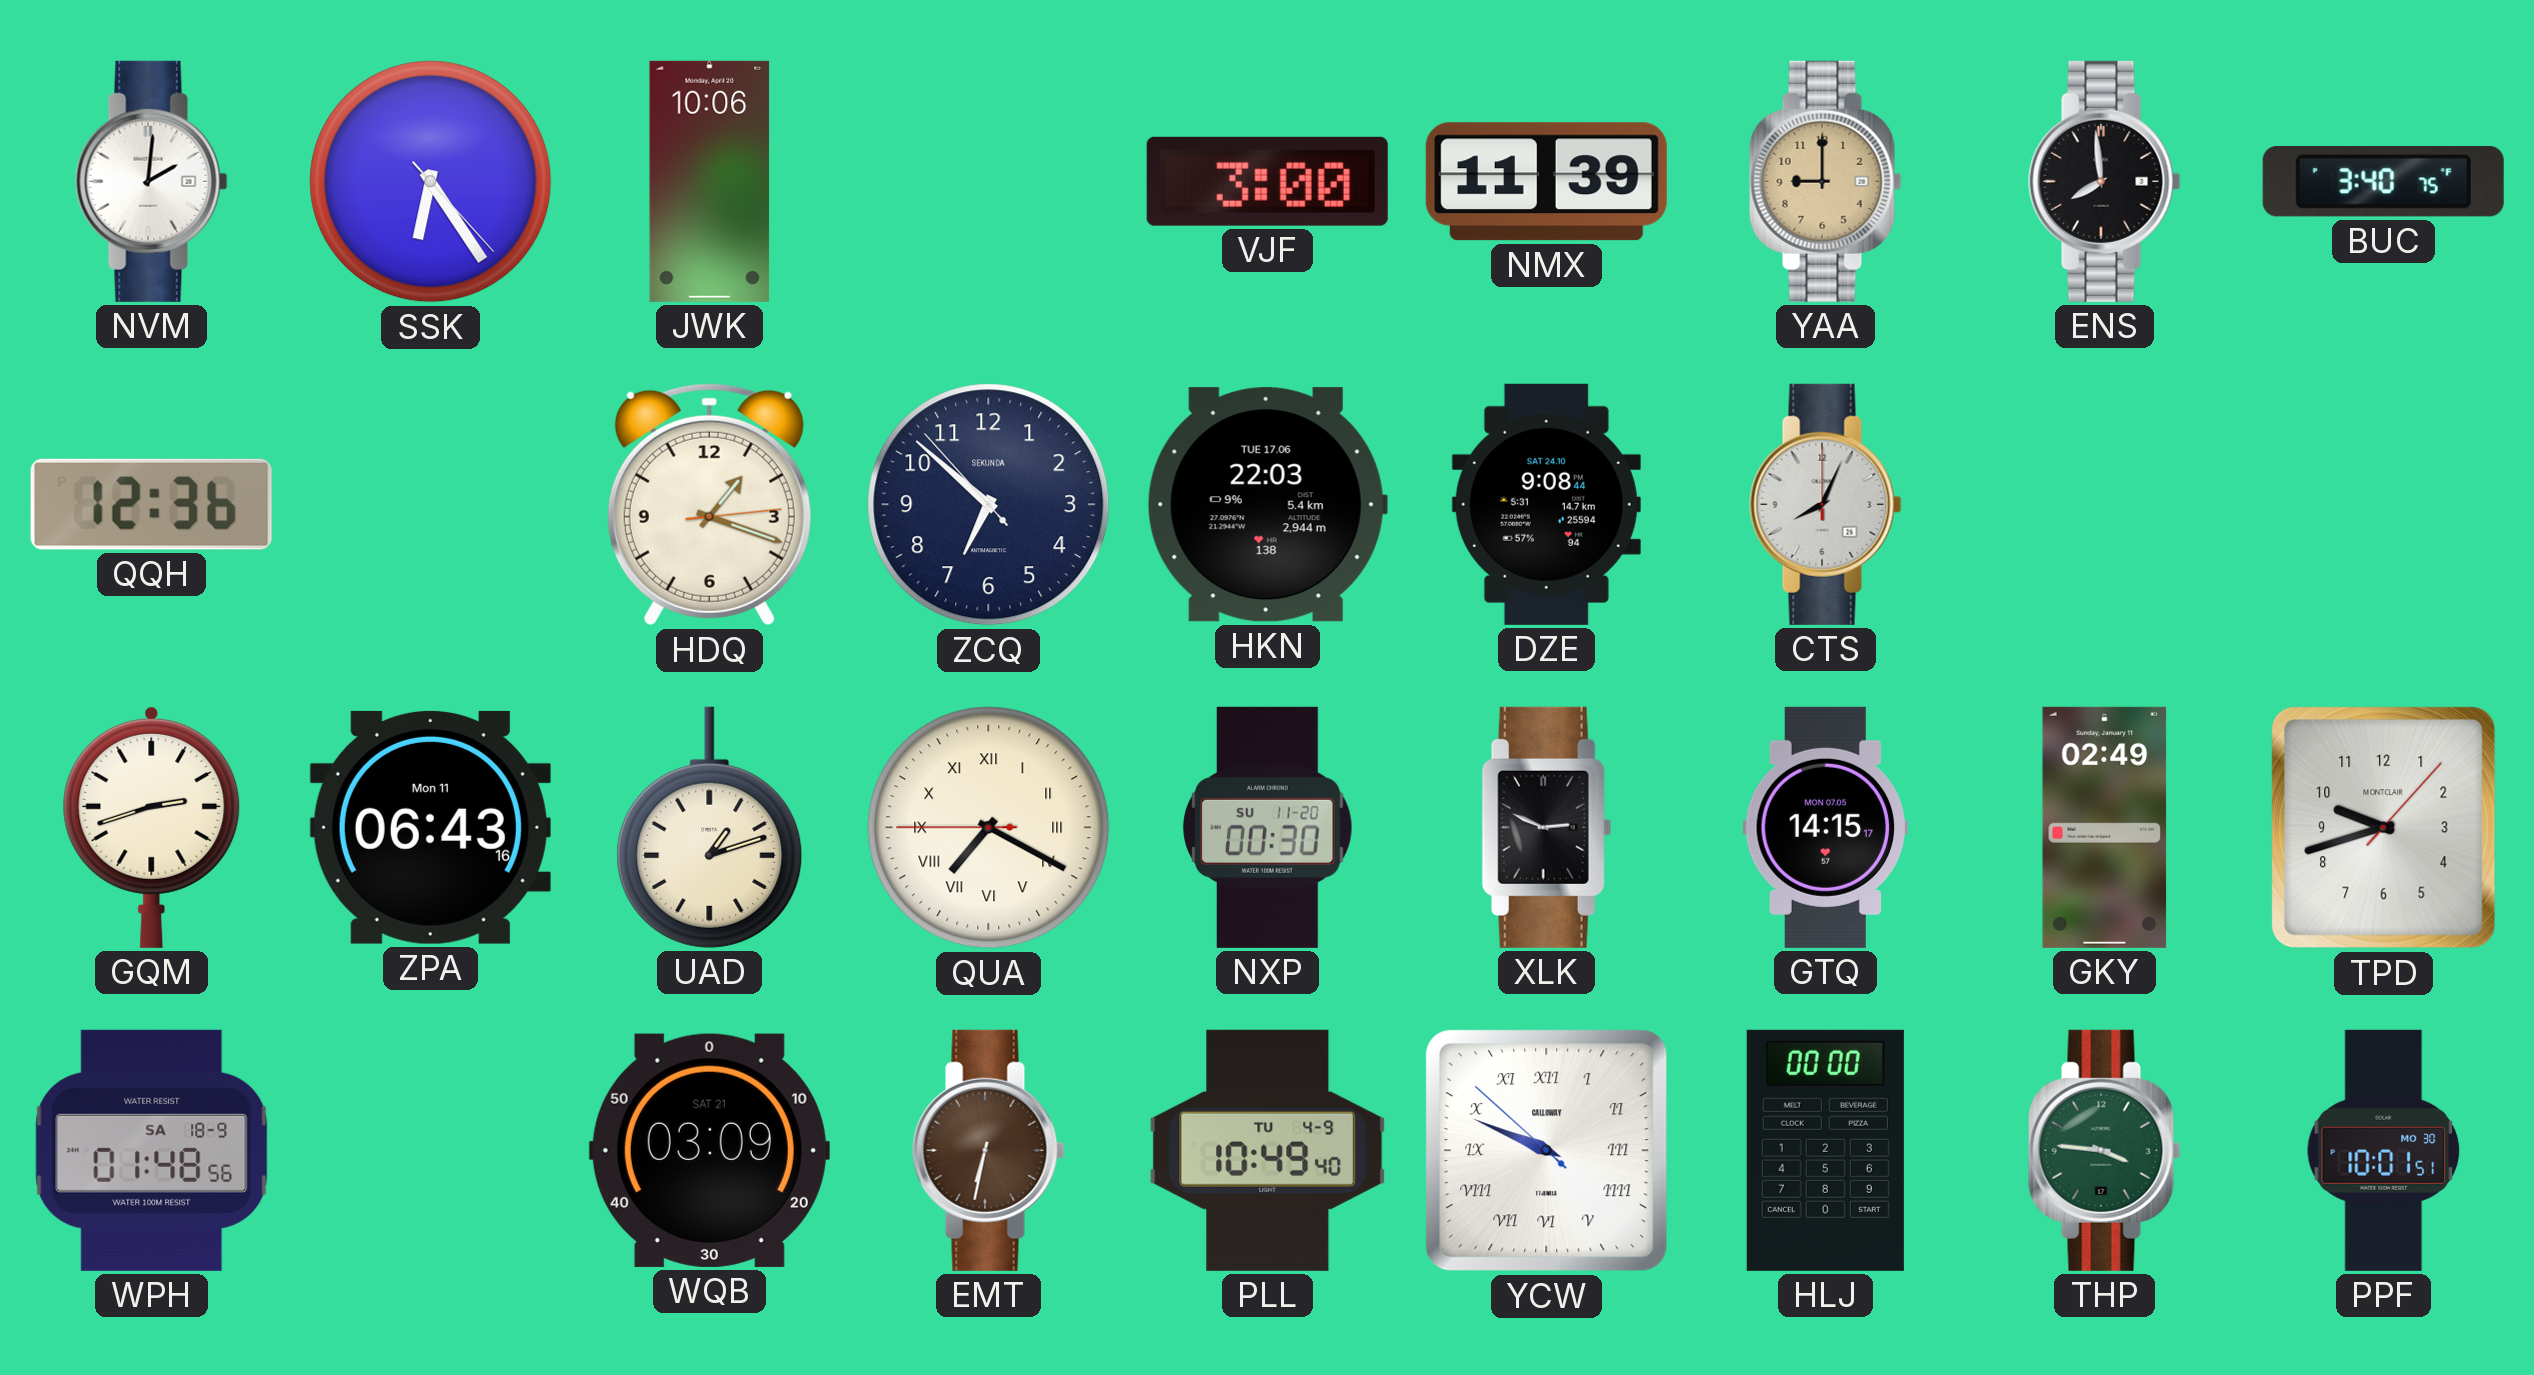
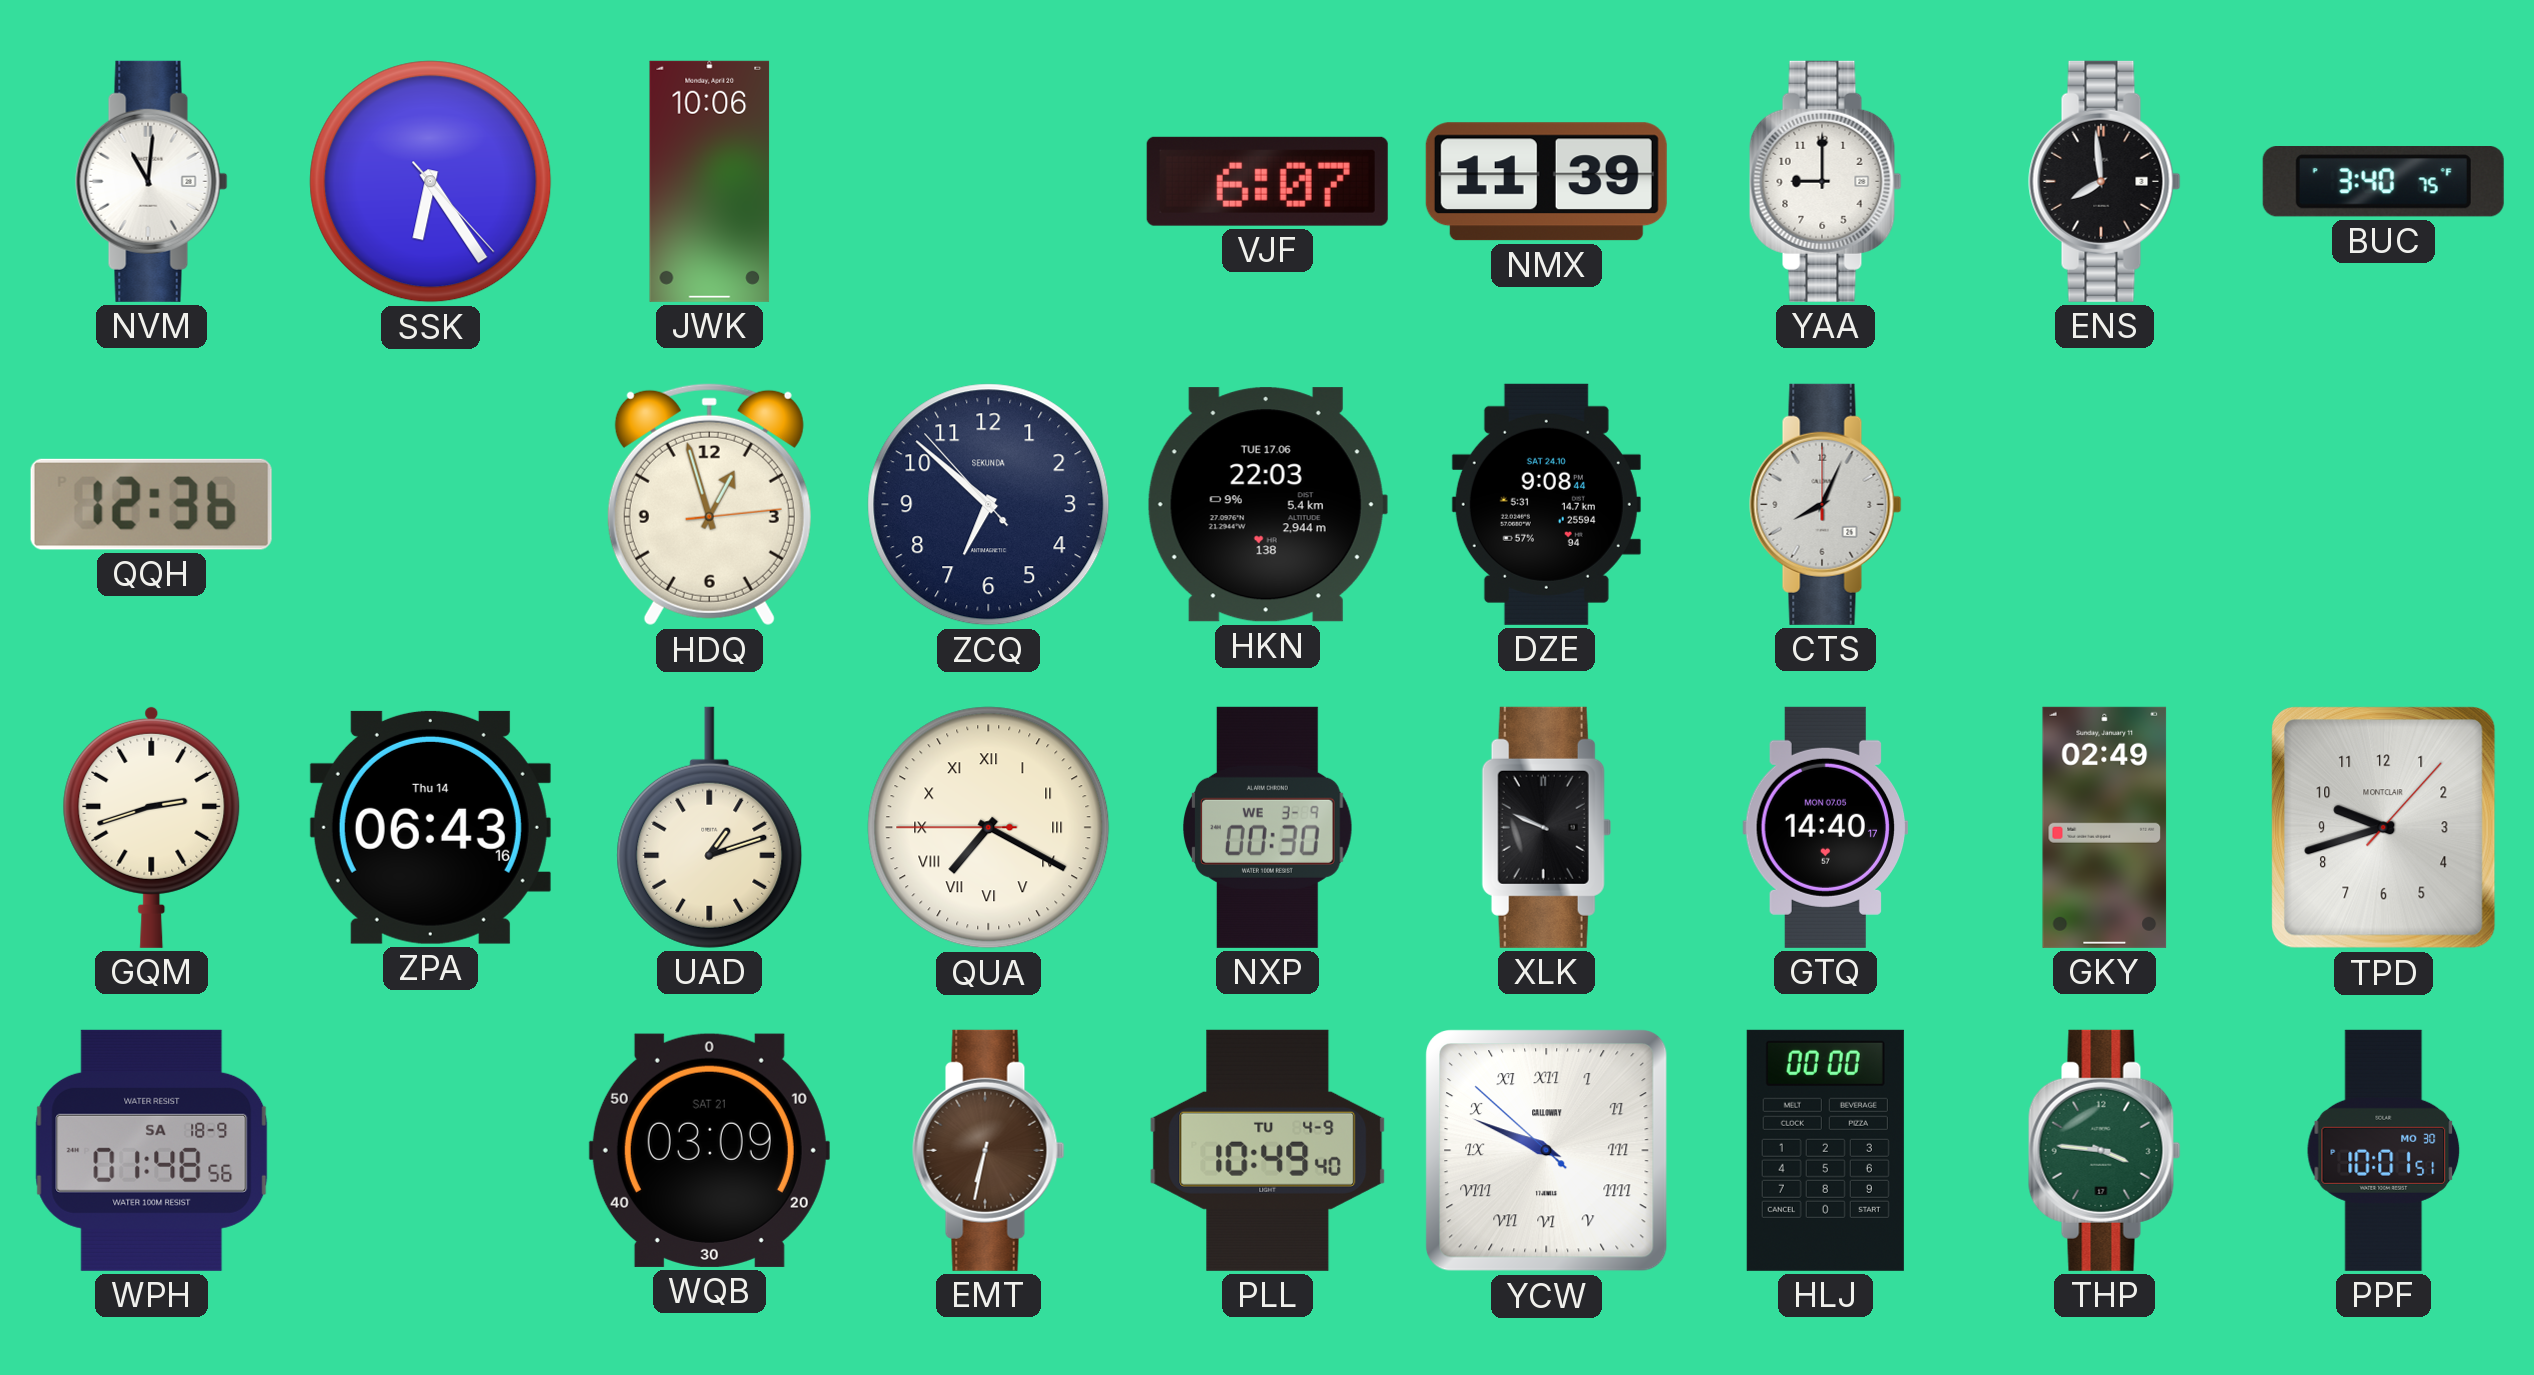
NVM: 2:01 -> 11:01
VJF: 3:00 -> 6:07
YAA dial: champagne -> white
HDQ: 1:18 -> 12:57
ZPA date: Mon 11 -> Thu 14
NXP date: SU 11-20 -> WE 3-9
XLK: 2:49 -> 9:49
GTQ: 14:15 -> 14:40
